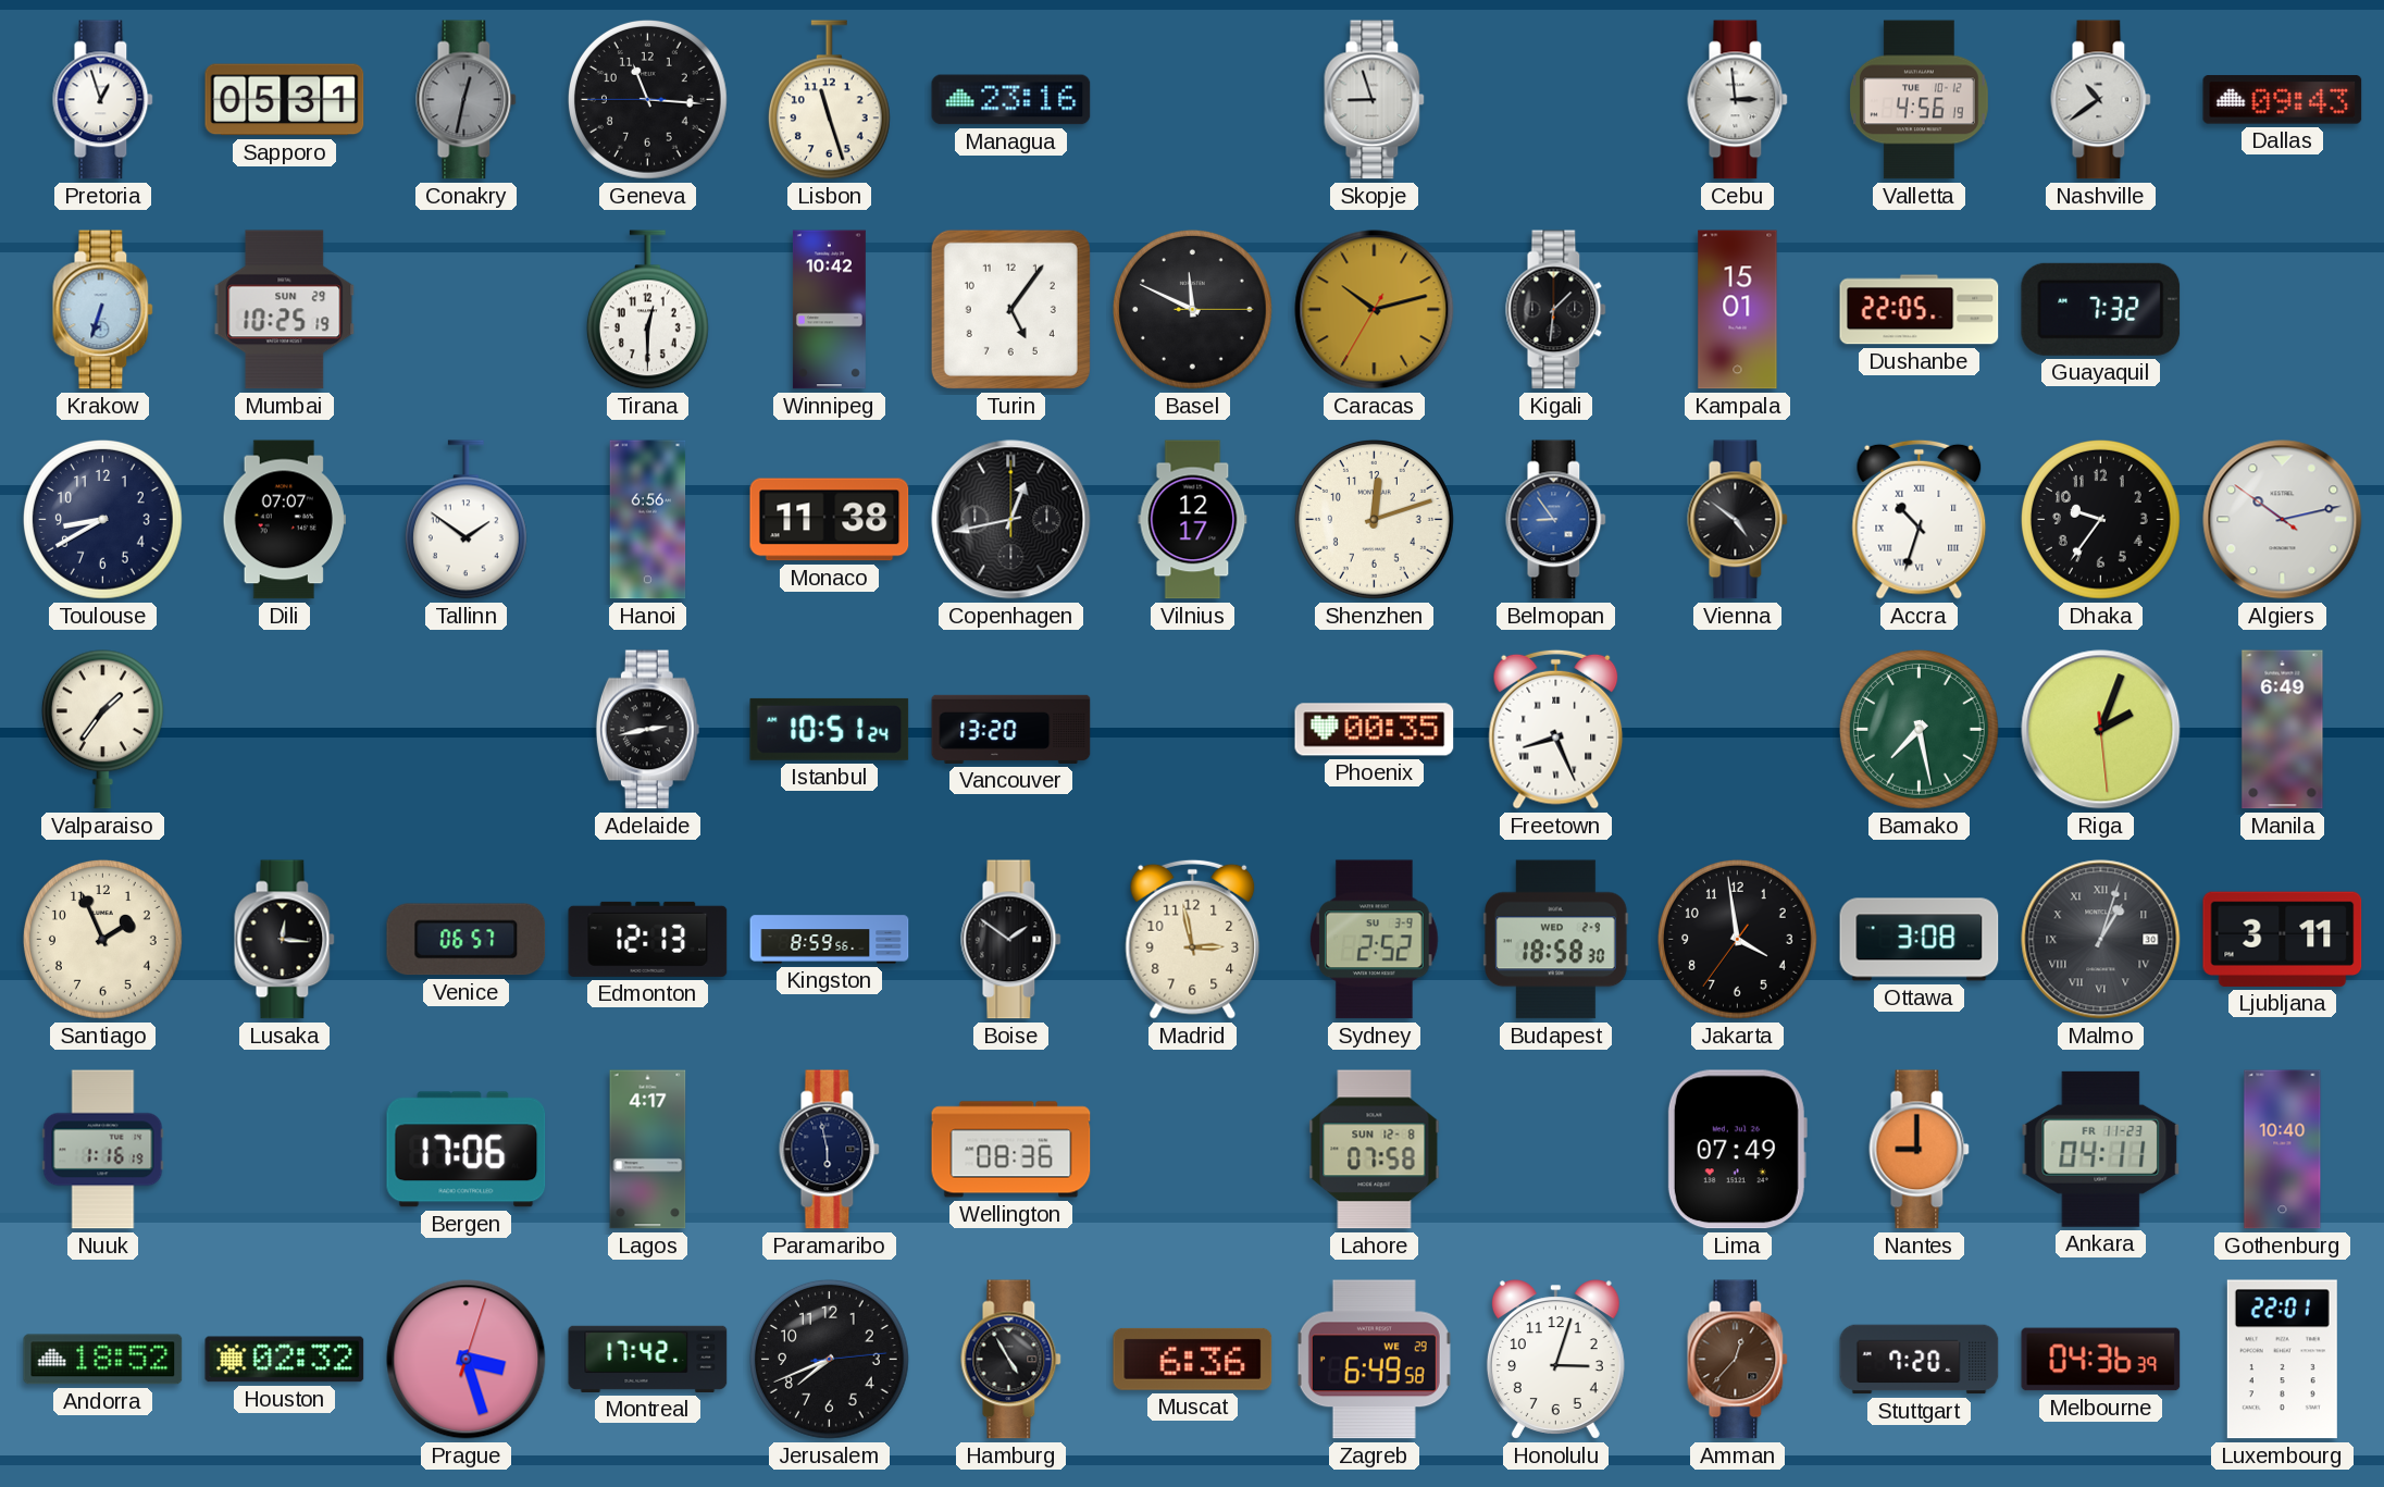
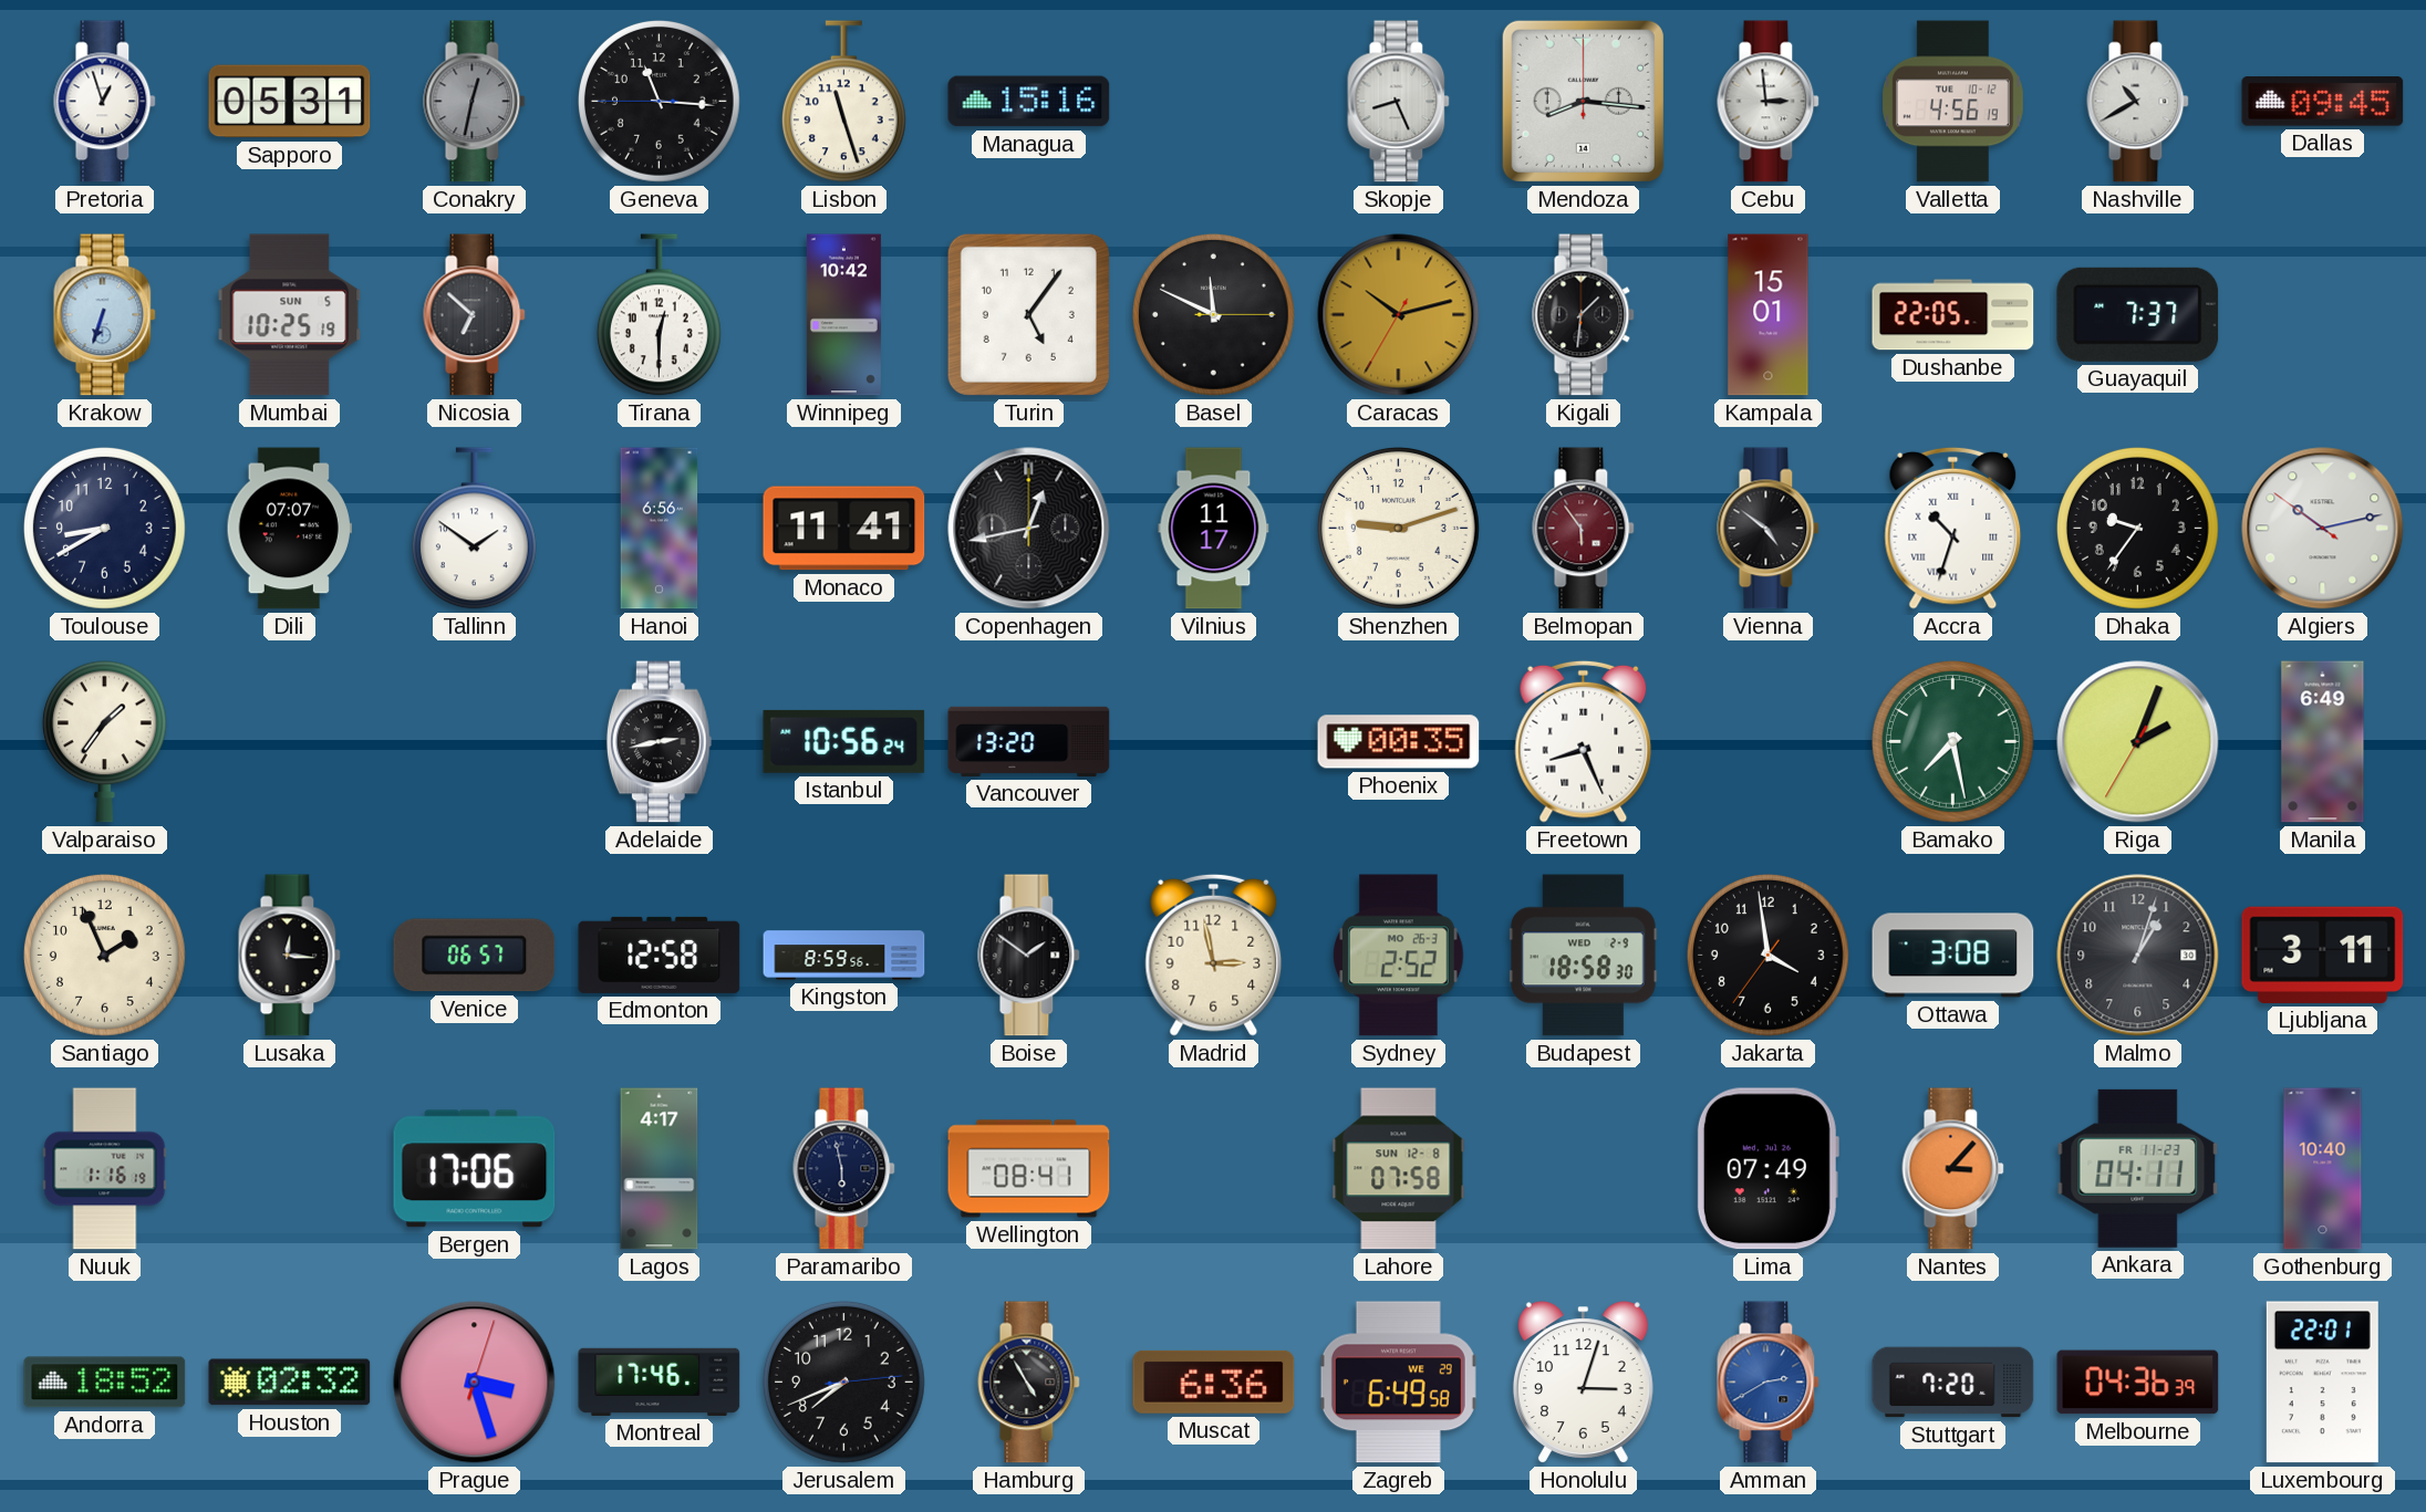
Managua: 23:16 -> 15:16
Skopje: 8:57 -> 8:26
Mendoza: none -> 8:16
Nashville: 10:39 -> 10:40
Dallas: 09:43 -> 09:45
Mumbai date: SUN 29 -> SUN 5
Nicosia: none -> 6:52
Guayaquil: 7:32 -> 7:37
Monaco: 11:38 -> 11:41
Vilnius: 12:17 -> 11:17
Shenzhen: 12:12 -> 9:12
Belmopan: 8:54 -> 5:54
Belmopan dial: blue -> burgundy
Istanbul: 10:51 -> 10:56
Riga: 2:03:29 -> 2:03:35
Edmonton: 12:13 -> 12:58
Sydney date: SU 3-9 -> MO 26-3
Malmo numerals: Roman -> Arabic
Wellington: 08:36 -> 08:41
Nantes: 9:00 -> 3:07
Montreal: 17:42 -> 17:46
Amman: 12:37 -> 2:40
Amman dial: brown -> blue
